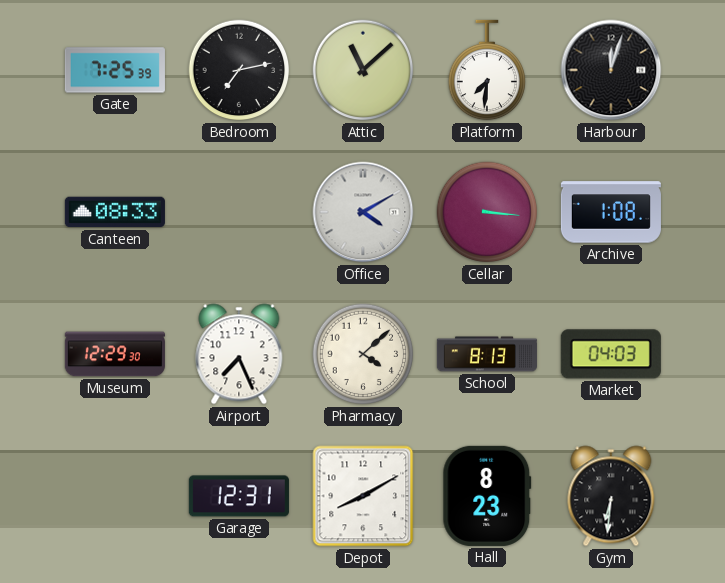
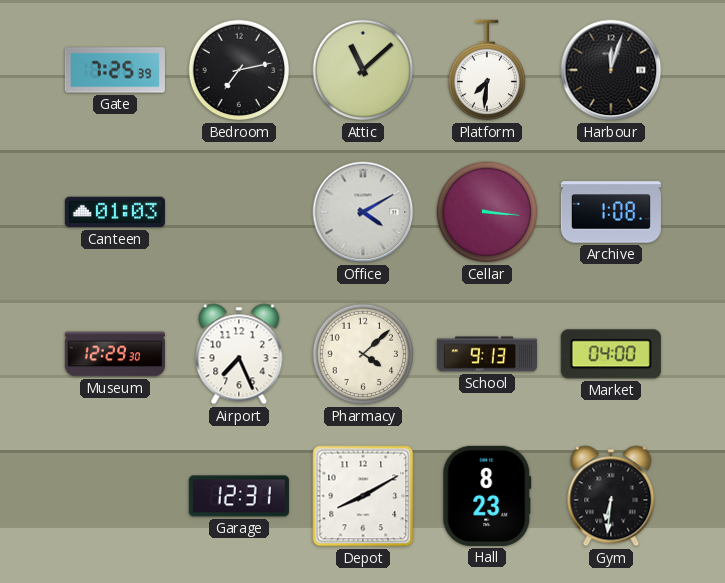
Canteen: 08:33 -> 01:03
School: 8:13 -> 9:13
Market: 04:03 -> 04:00
